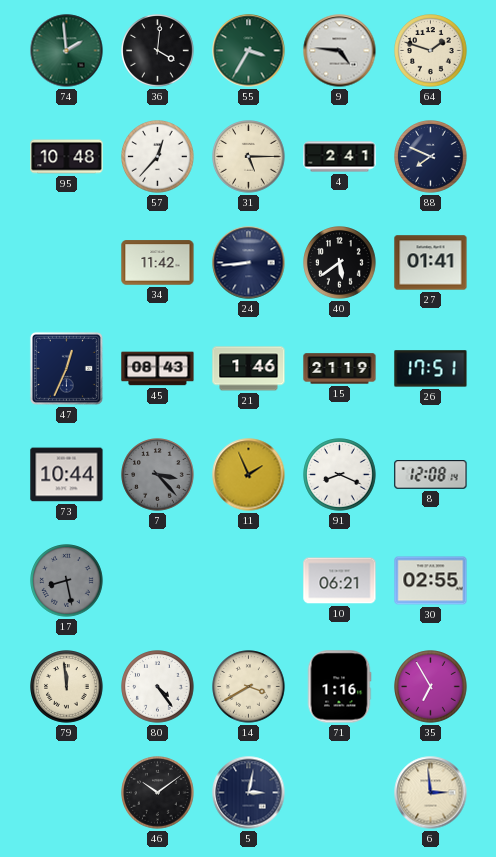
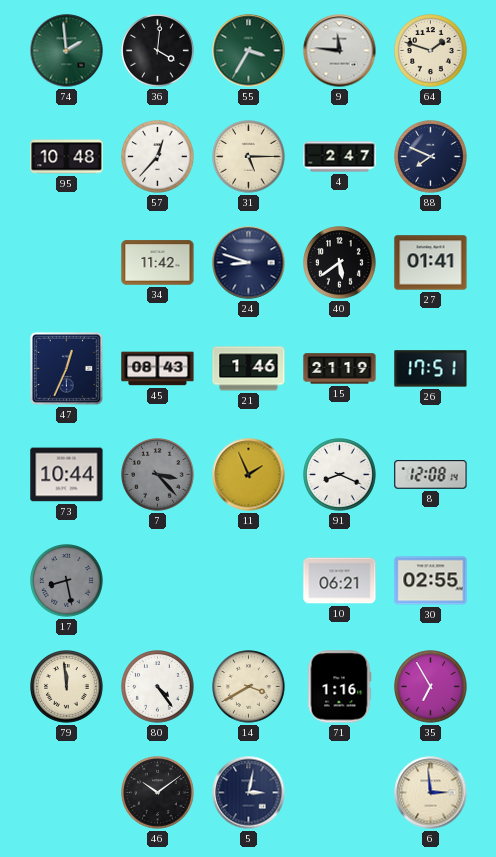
9: 4:46 -> 11:46
4: 2:41 -> 2:47
24: 8:44 -> 8:48
